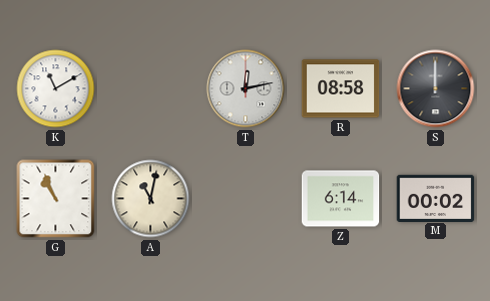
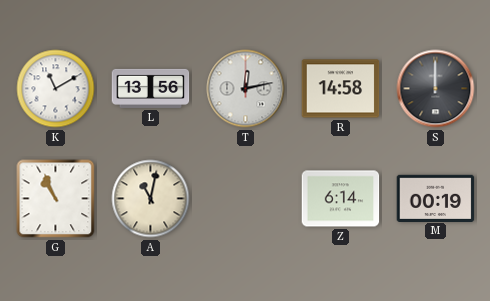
L: none -> 13:56
R: 08:58 -> 14:58
M: 00:02 -> 00:19
